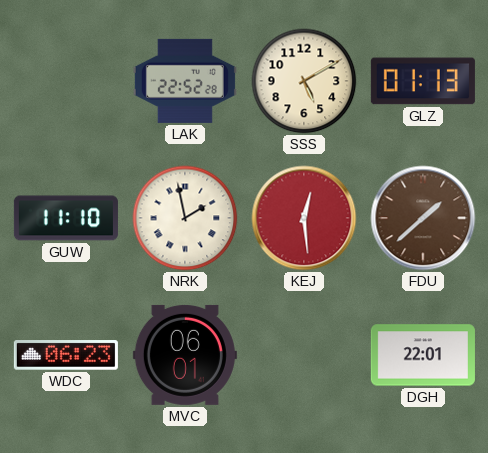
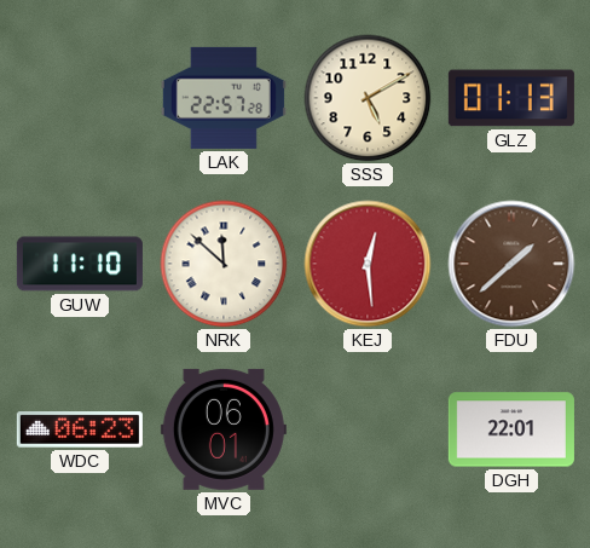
LAK: 22:52 -> 22:57
NRK: 1:58 -> 11:52
